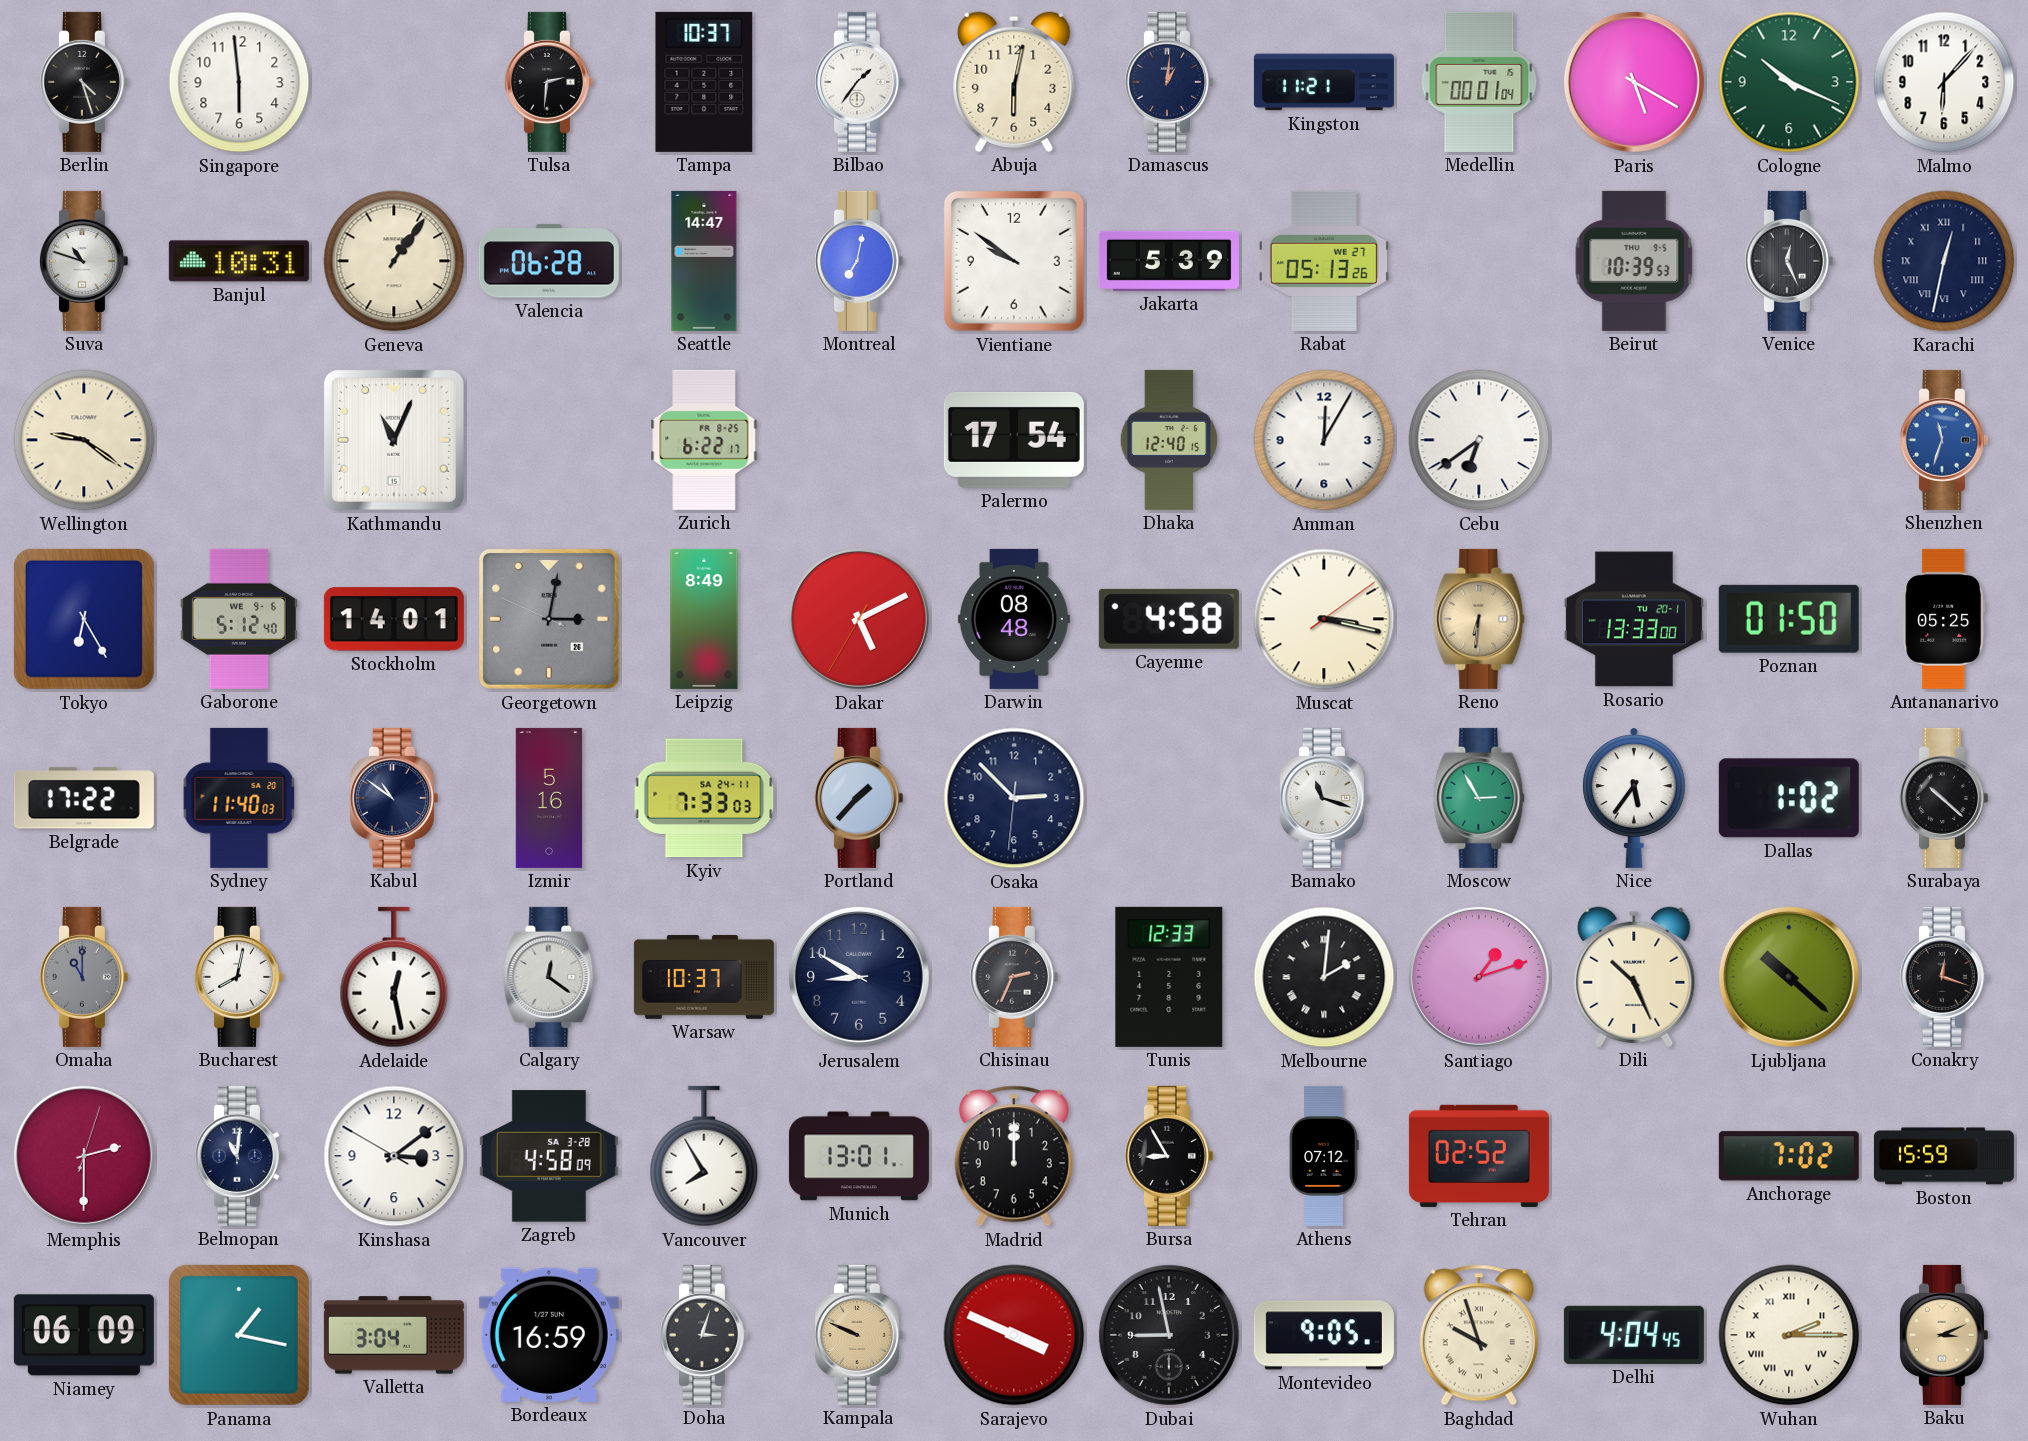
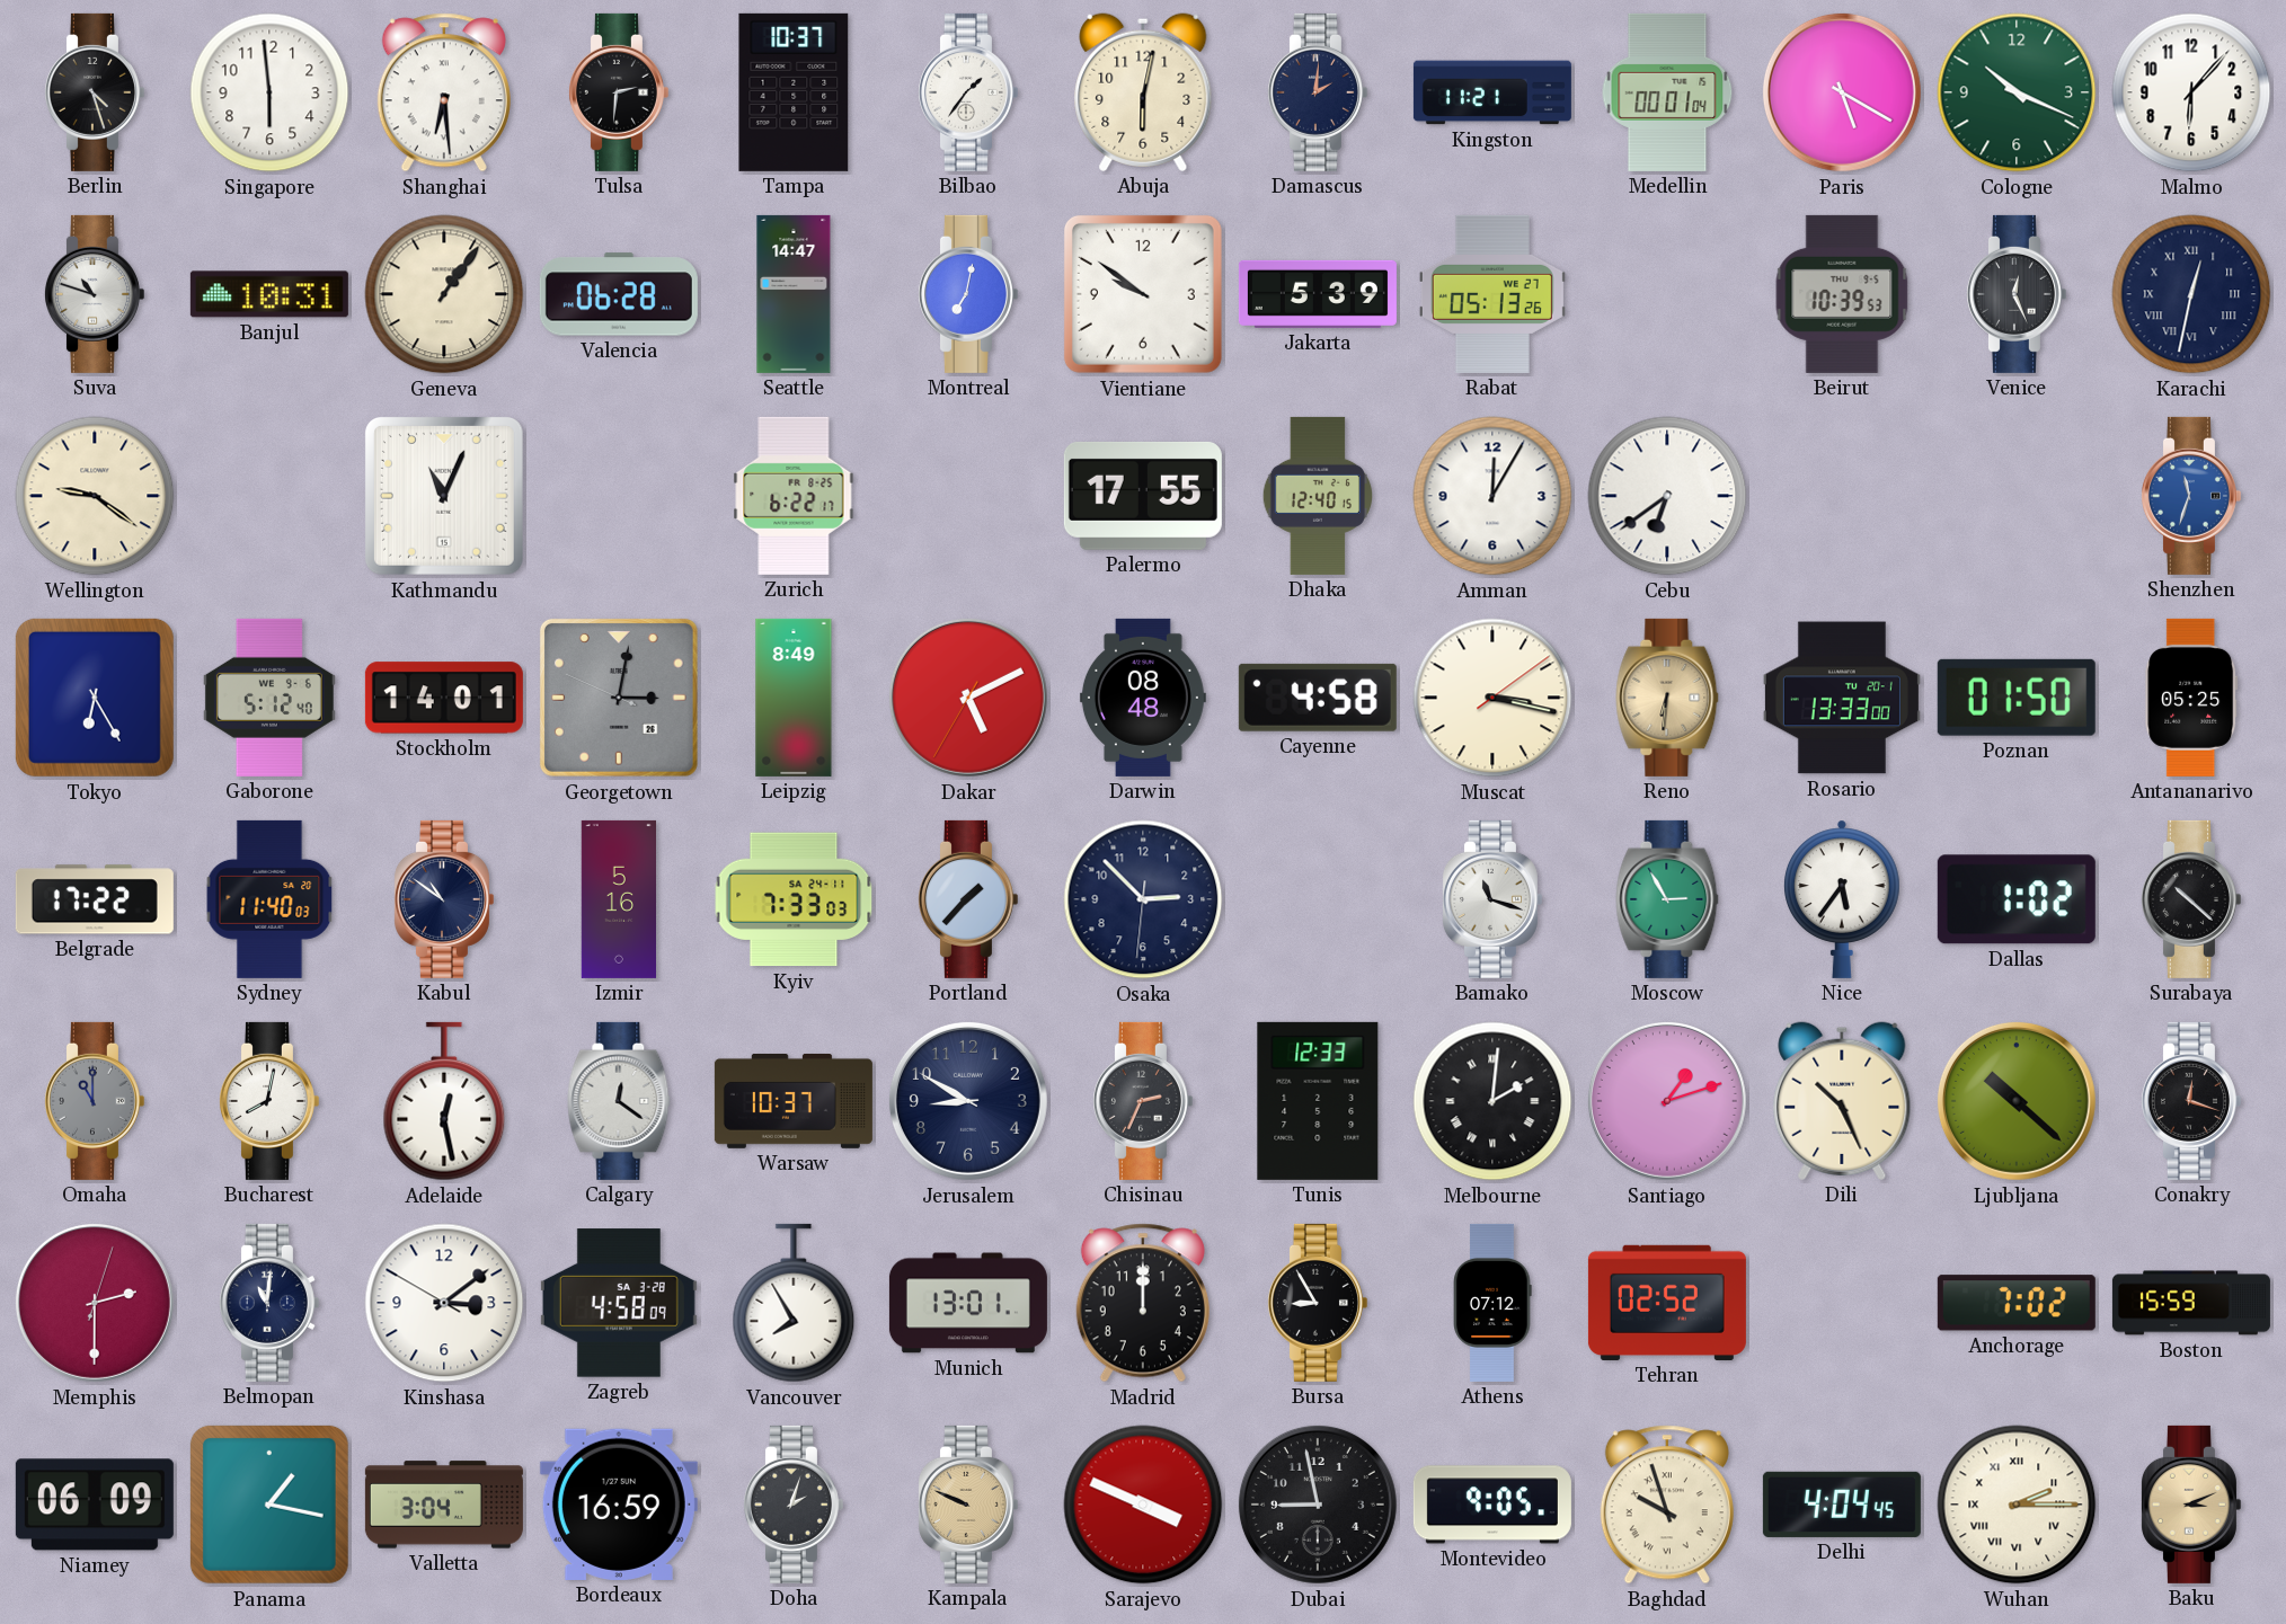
Shanghai: none -> 6:29
Damascus: 1:01 -> 2:01
Palermo: 17:54 -> 17:55
Doha: 3:03 -> 2:03
